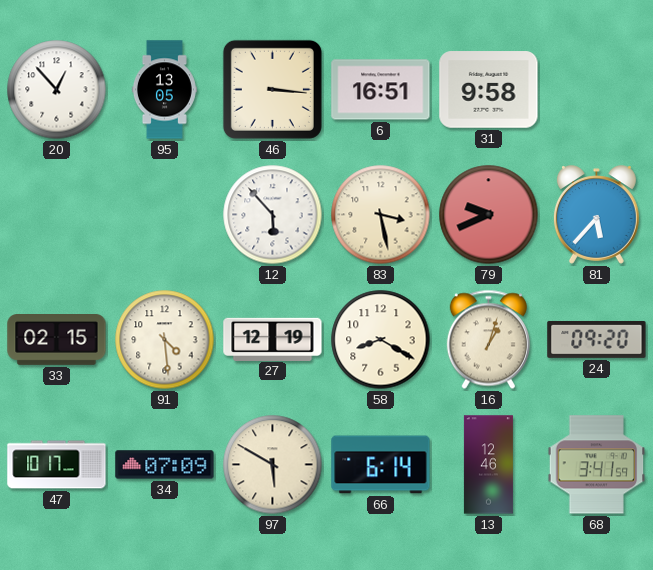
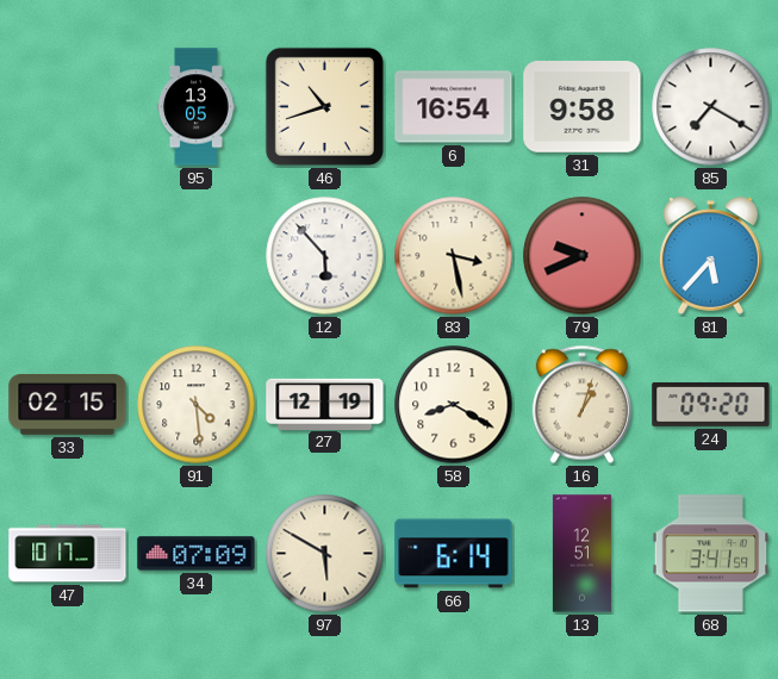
20: 12:53 -> none
46: 3:16 -> 10:42
6: 16:51 -> 16:54
85: none -> 7:20
13: 12:46 -> 12:51
